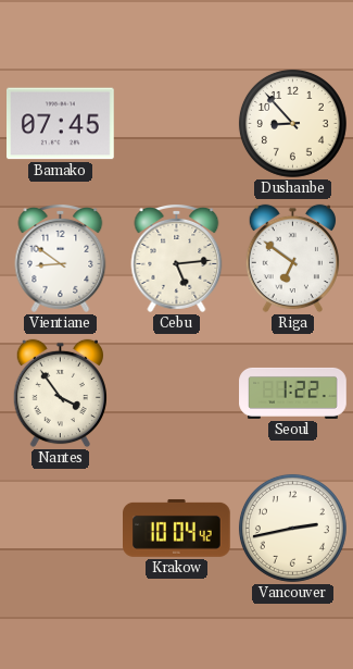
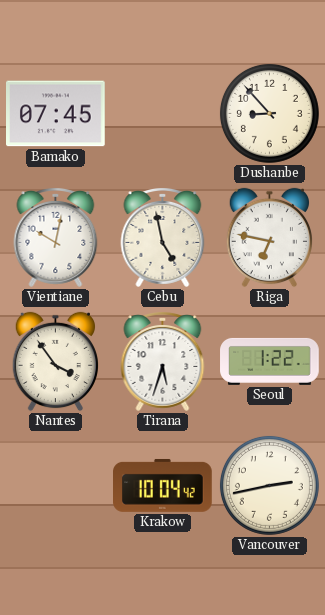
Vientiane: 8:51 -> 10:02
Cebu: 5:14 -> 4:58
Riga: 6:51 -> 6:47
Tirana: none -> 5:33
